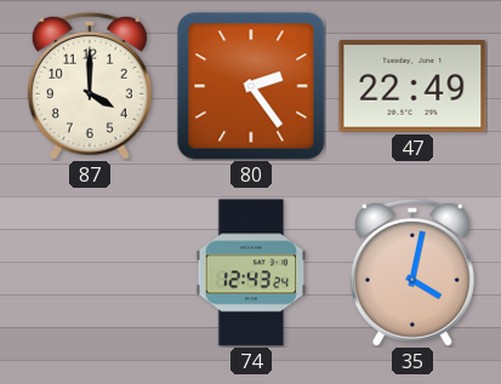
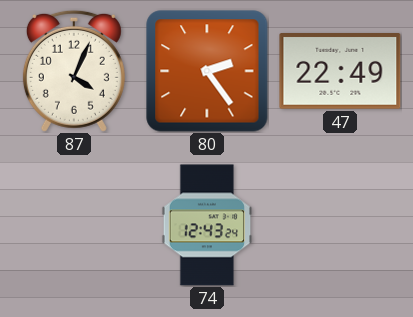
87: 4:00 -> 4:04
35: 4:02 -> none
